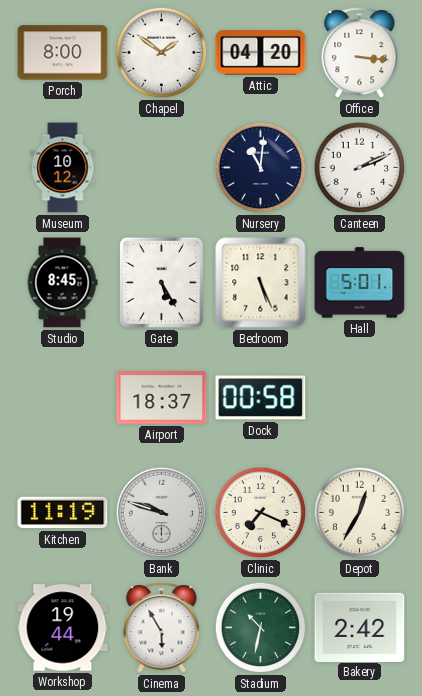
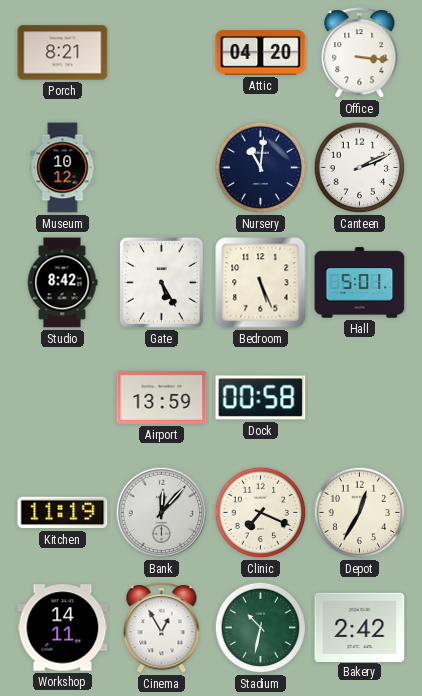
Porch: 8:00 -> 8:21
Chapel: 1:51 -> none
Studio: 8:45 -> 8:42
Airport: 18:37 -> 13:59
Bank: 9:48 -> 12:07
Workshop: 19:44 -> 14:11
Cinema: 5:55 -> 12:55
